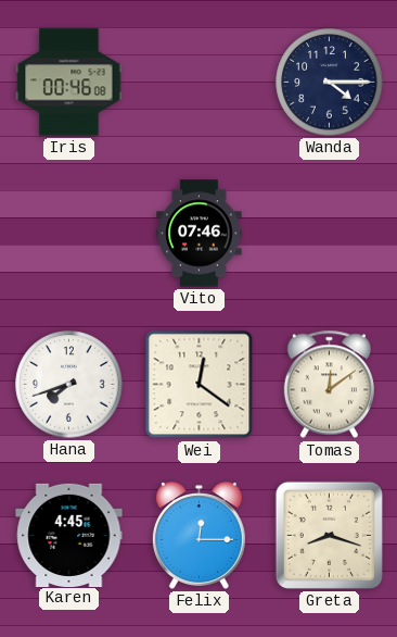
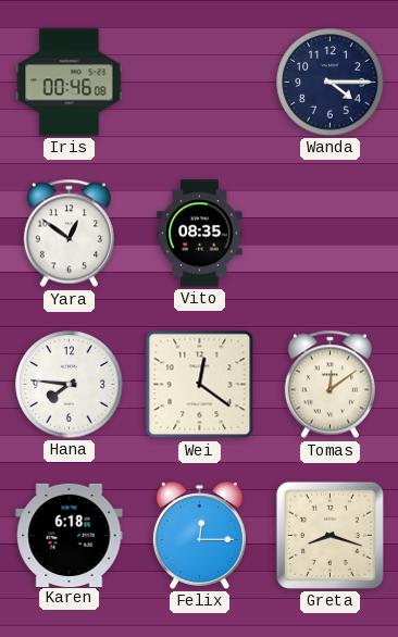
Yara: none -> 12:51
Vito: 07:46 -> 08:35
Hana: 7:42 -> 7:46
Karen: 4:45 -> 6:18
